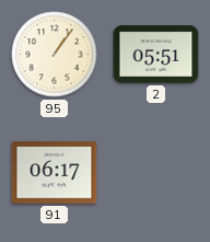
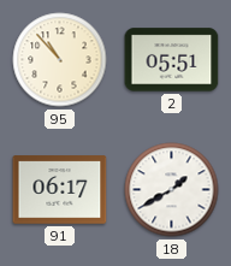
95: 1:06 -> 10:53
18: none -> 1:40
